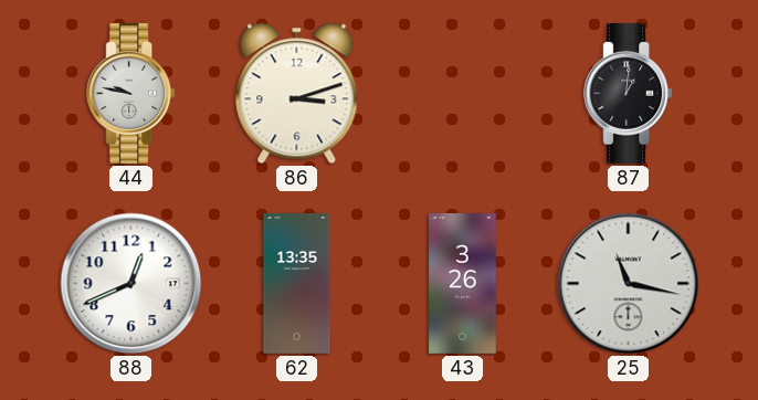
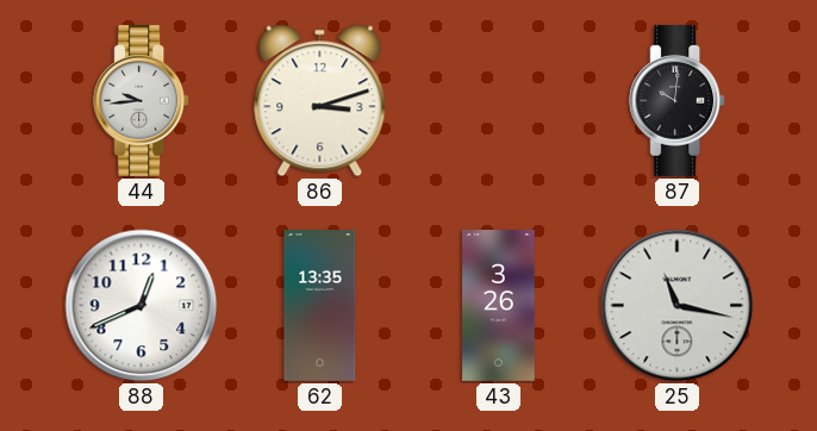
44: 9:47 -> 9:44
87: 1:01 -> 10:01
